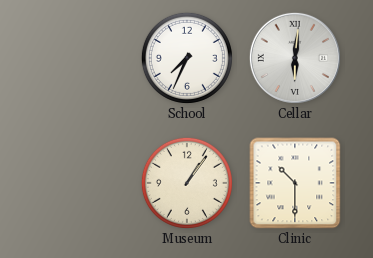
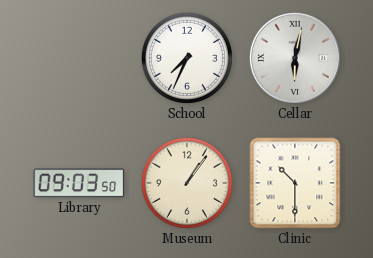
Cellar: 6:01 -> 6:02
Library: none -> 09:03
